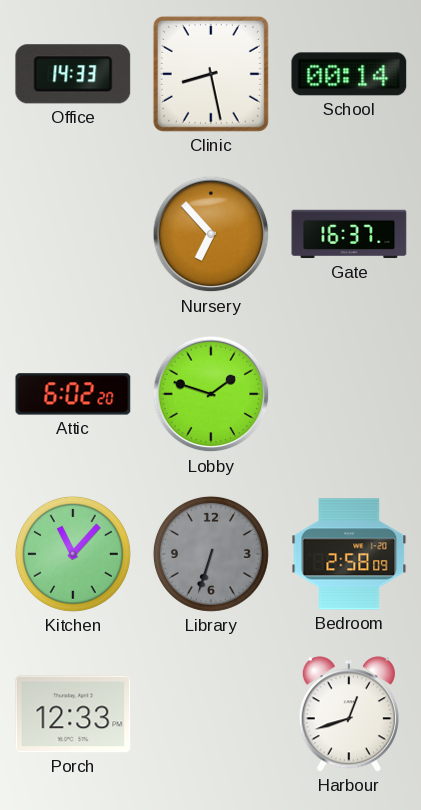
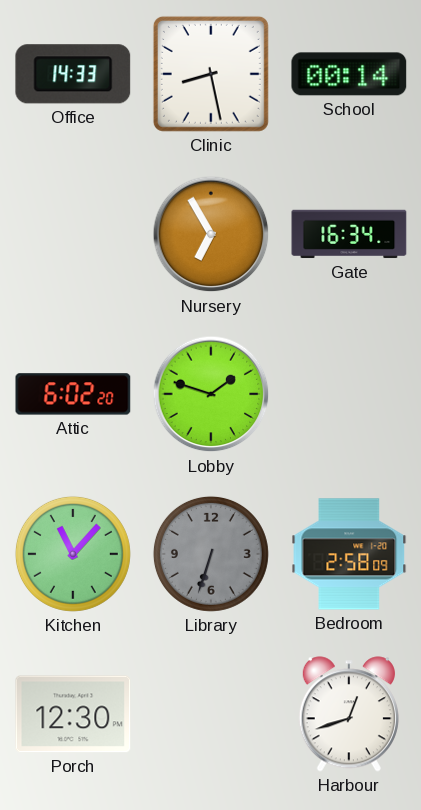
Nursery: 6:53 -> 6:55
Gate: 16:37 -> 16:34
Porch: 12:33 -> 12:30
